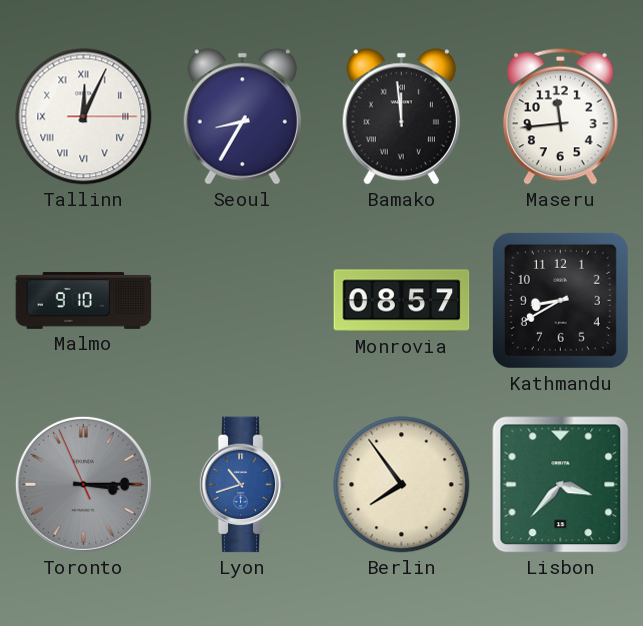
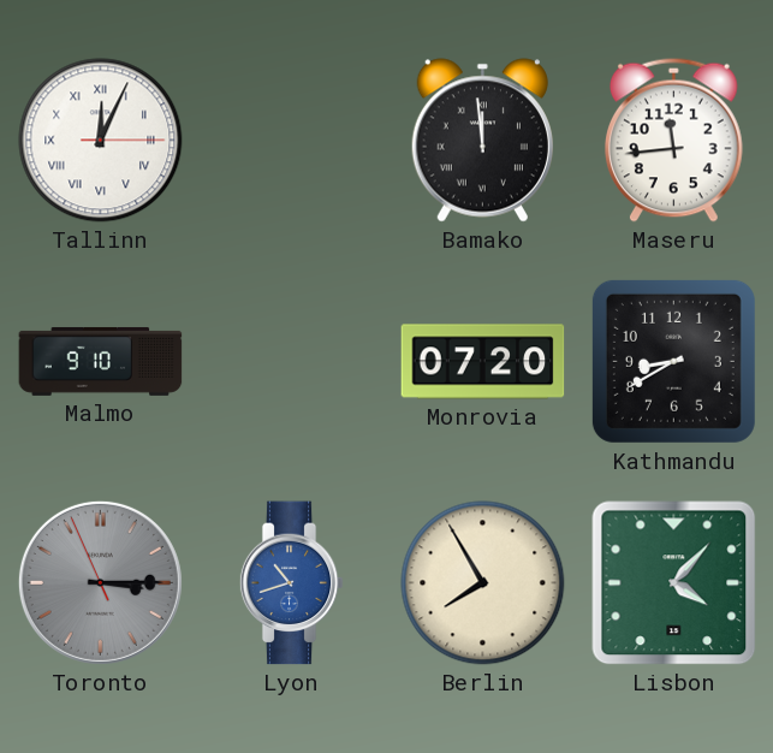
Seoul: 8:35 -> none
Monrovia: 08:57 -> 07:20
Berlin: 7:54 -> 7:55
Lisbon: 3:37 -> 4:07
